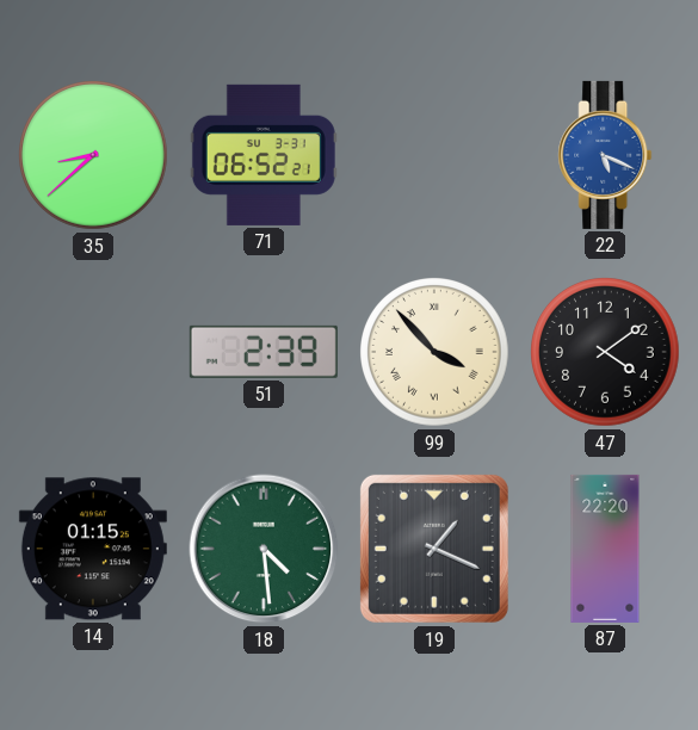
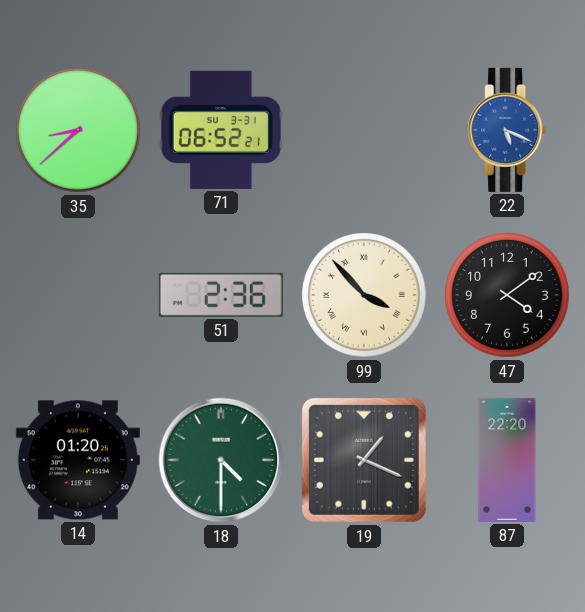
51: 2:39 -> 2:36
14: 01:15 -> 01:20
18: 4:29 -> 4:30
